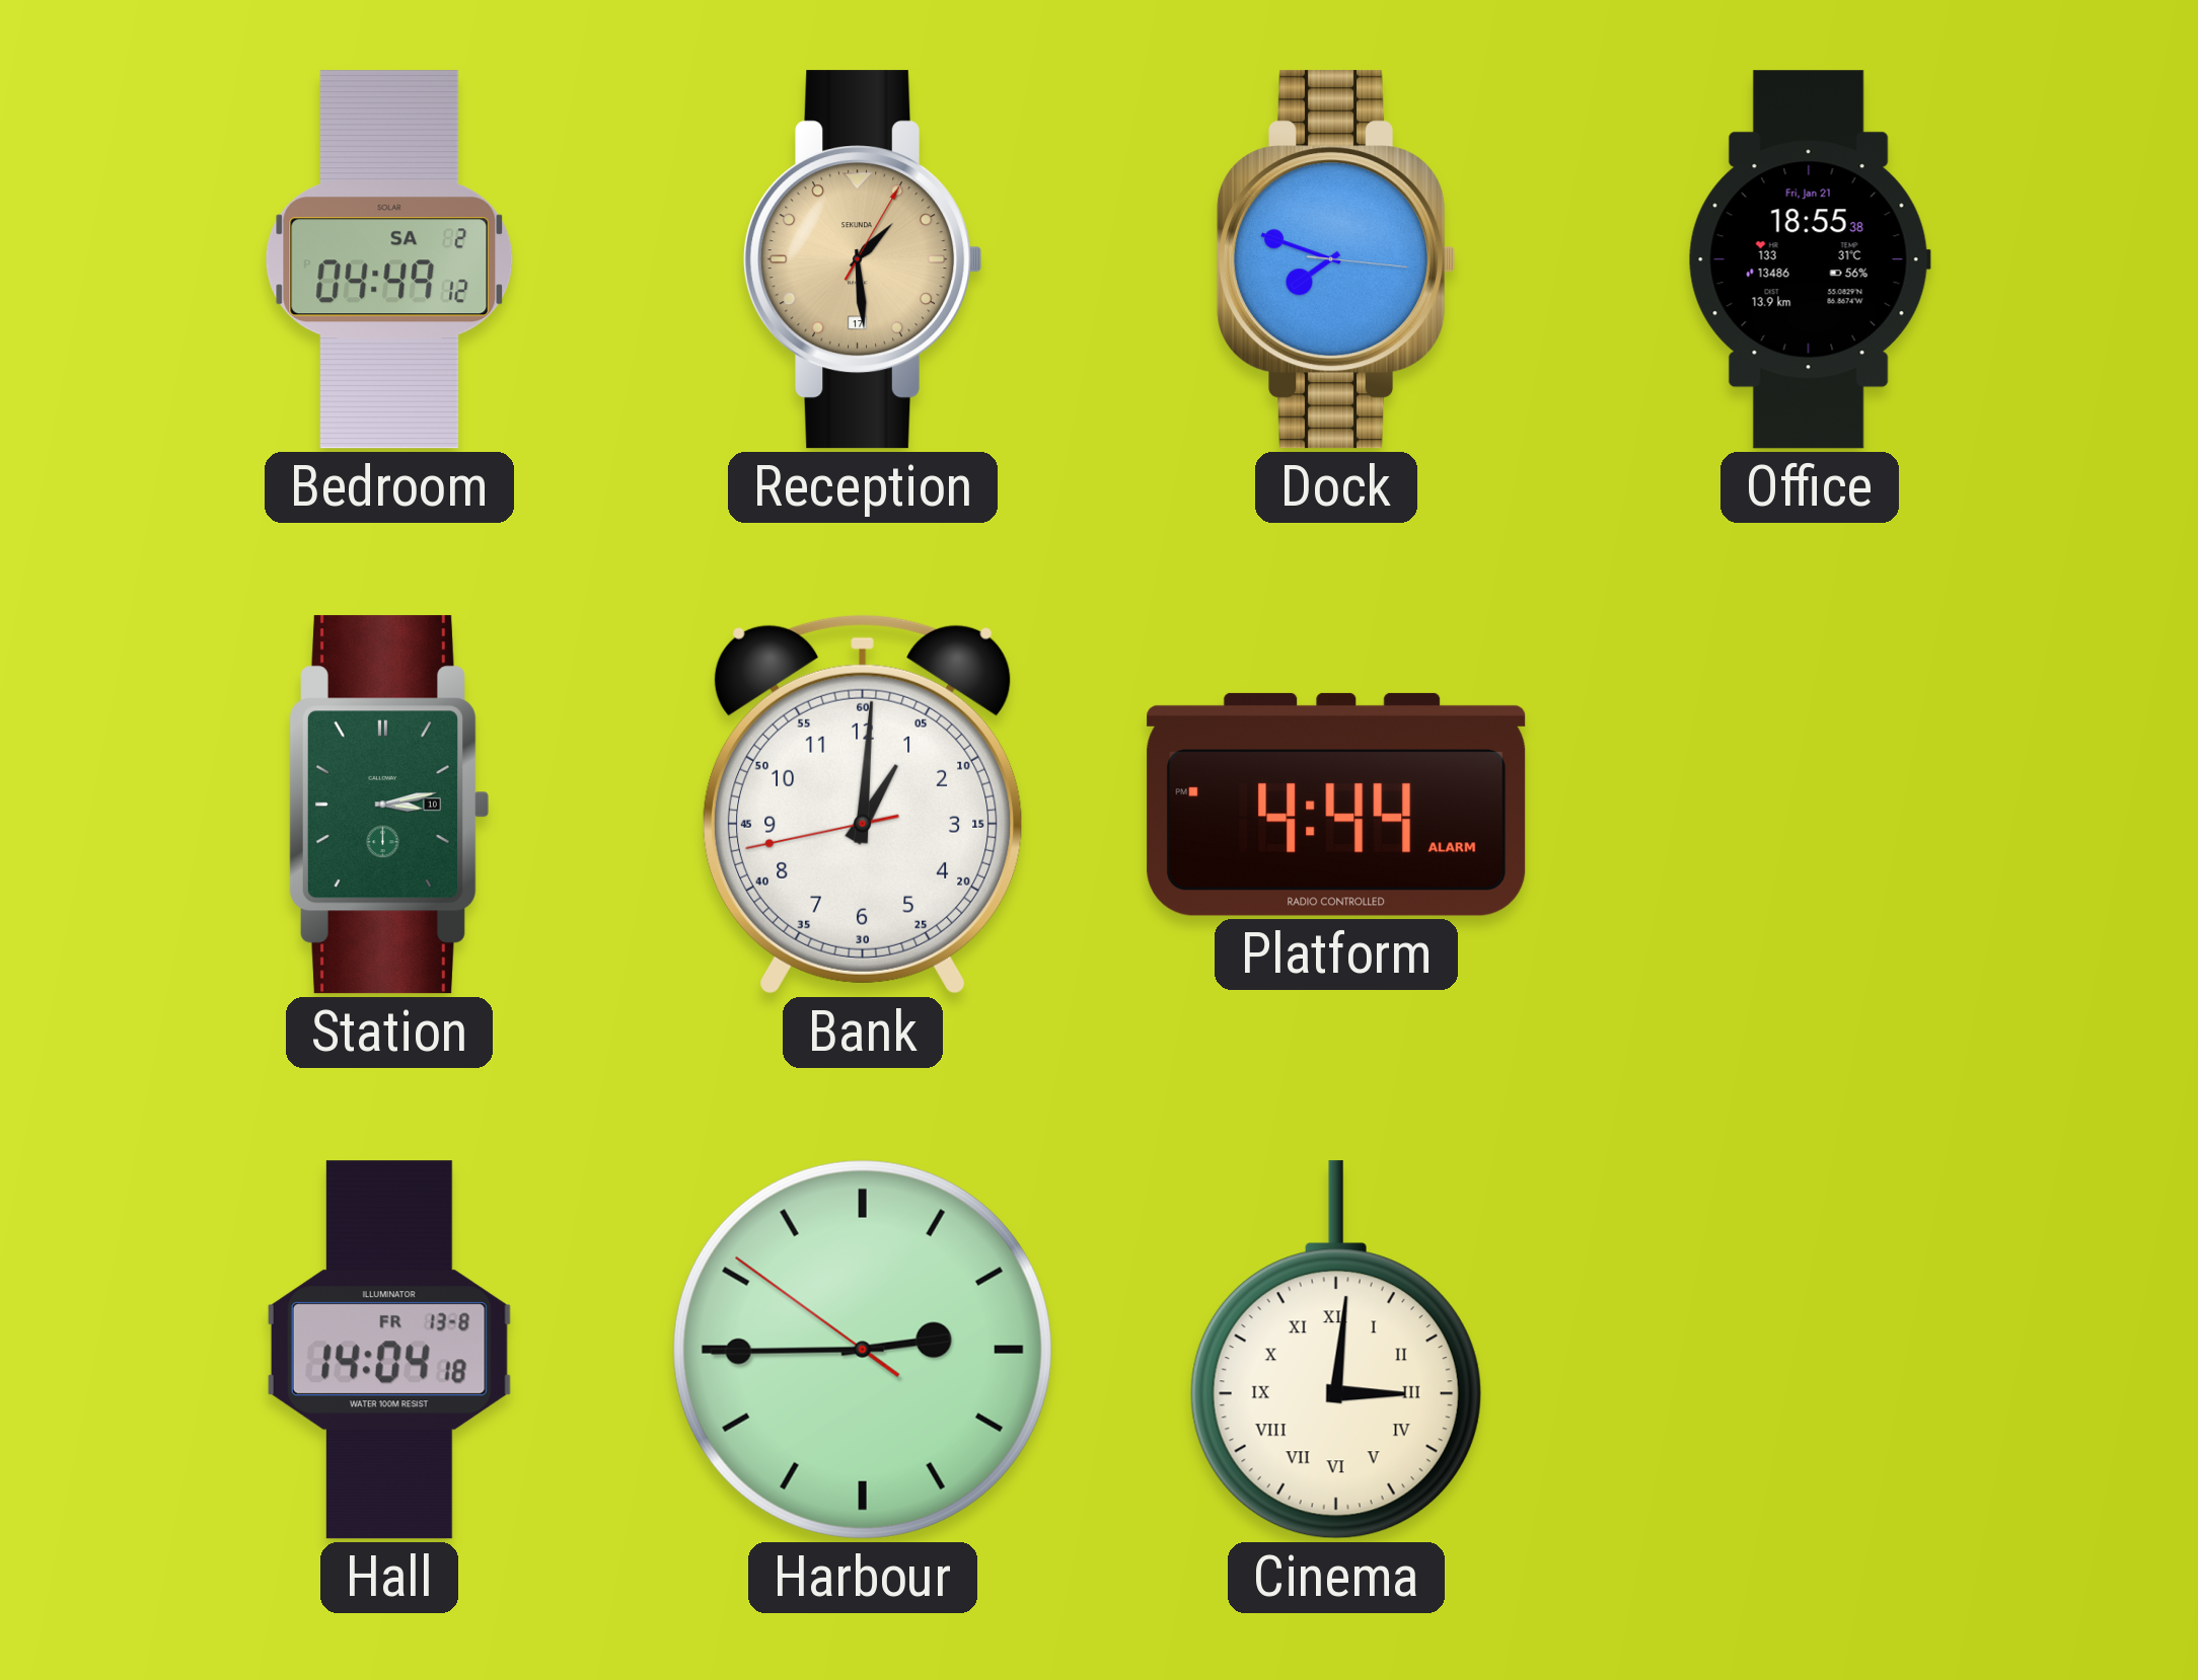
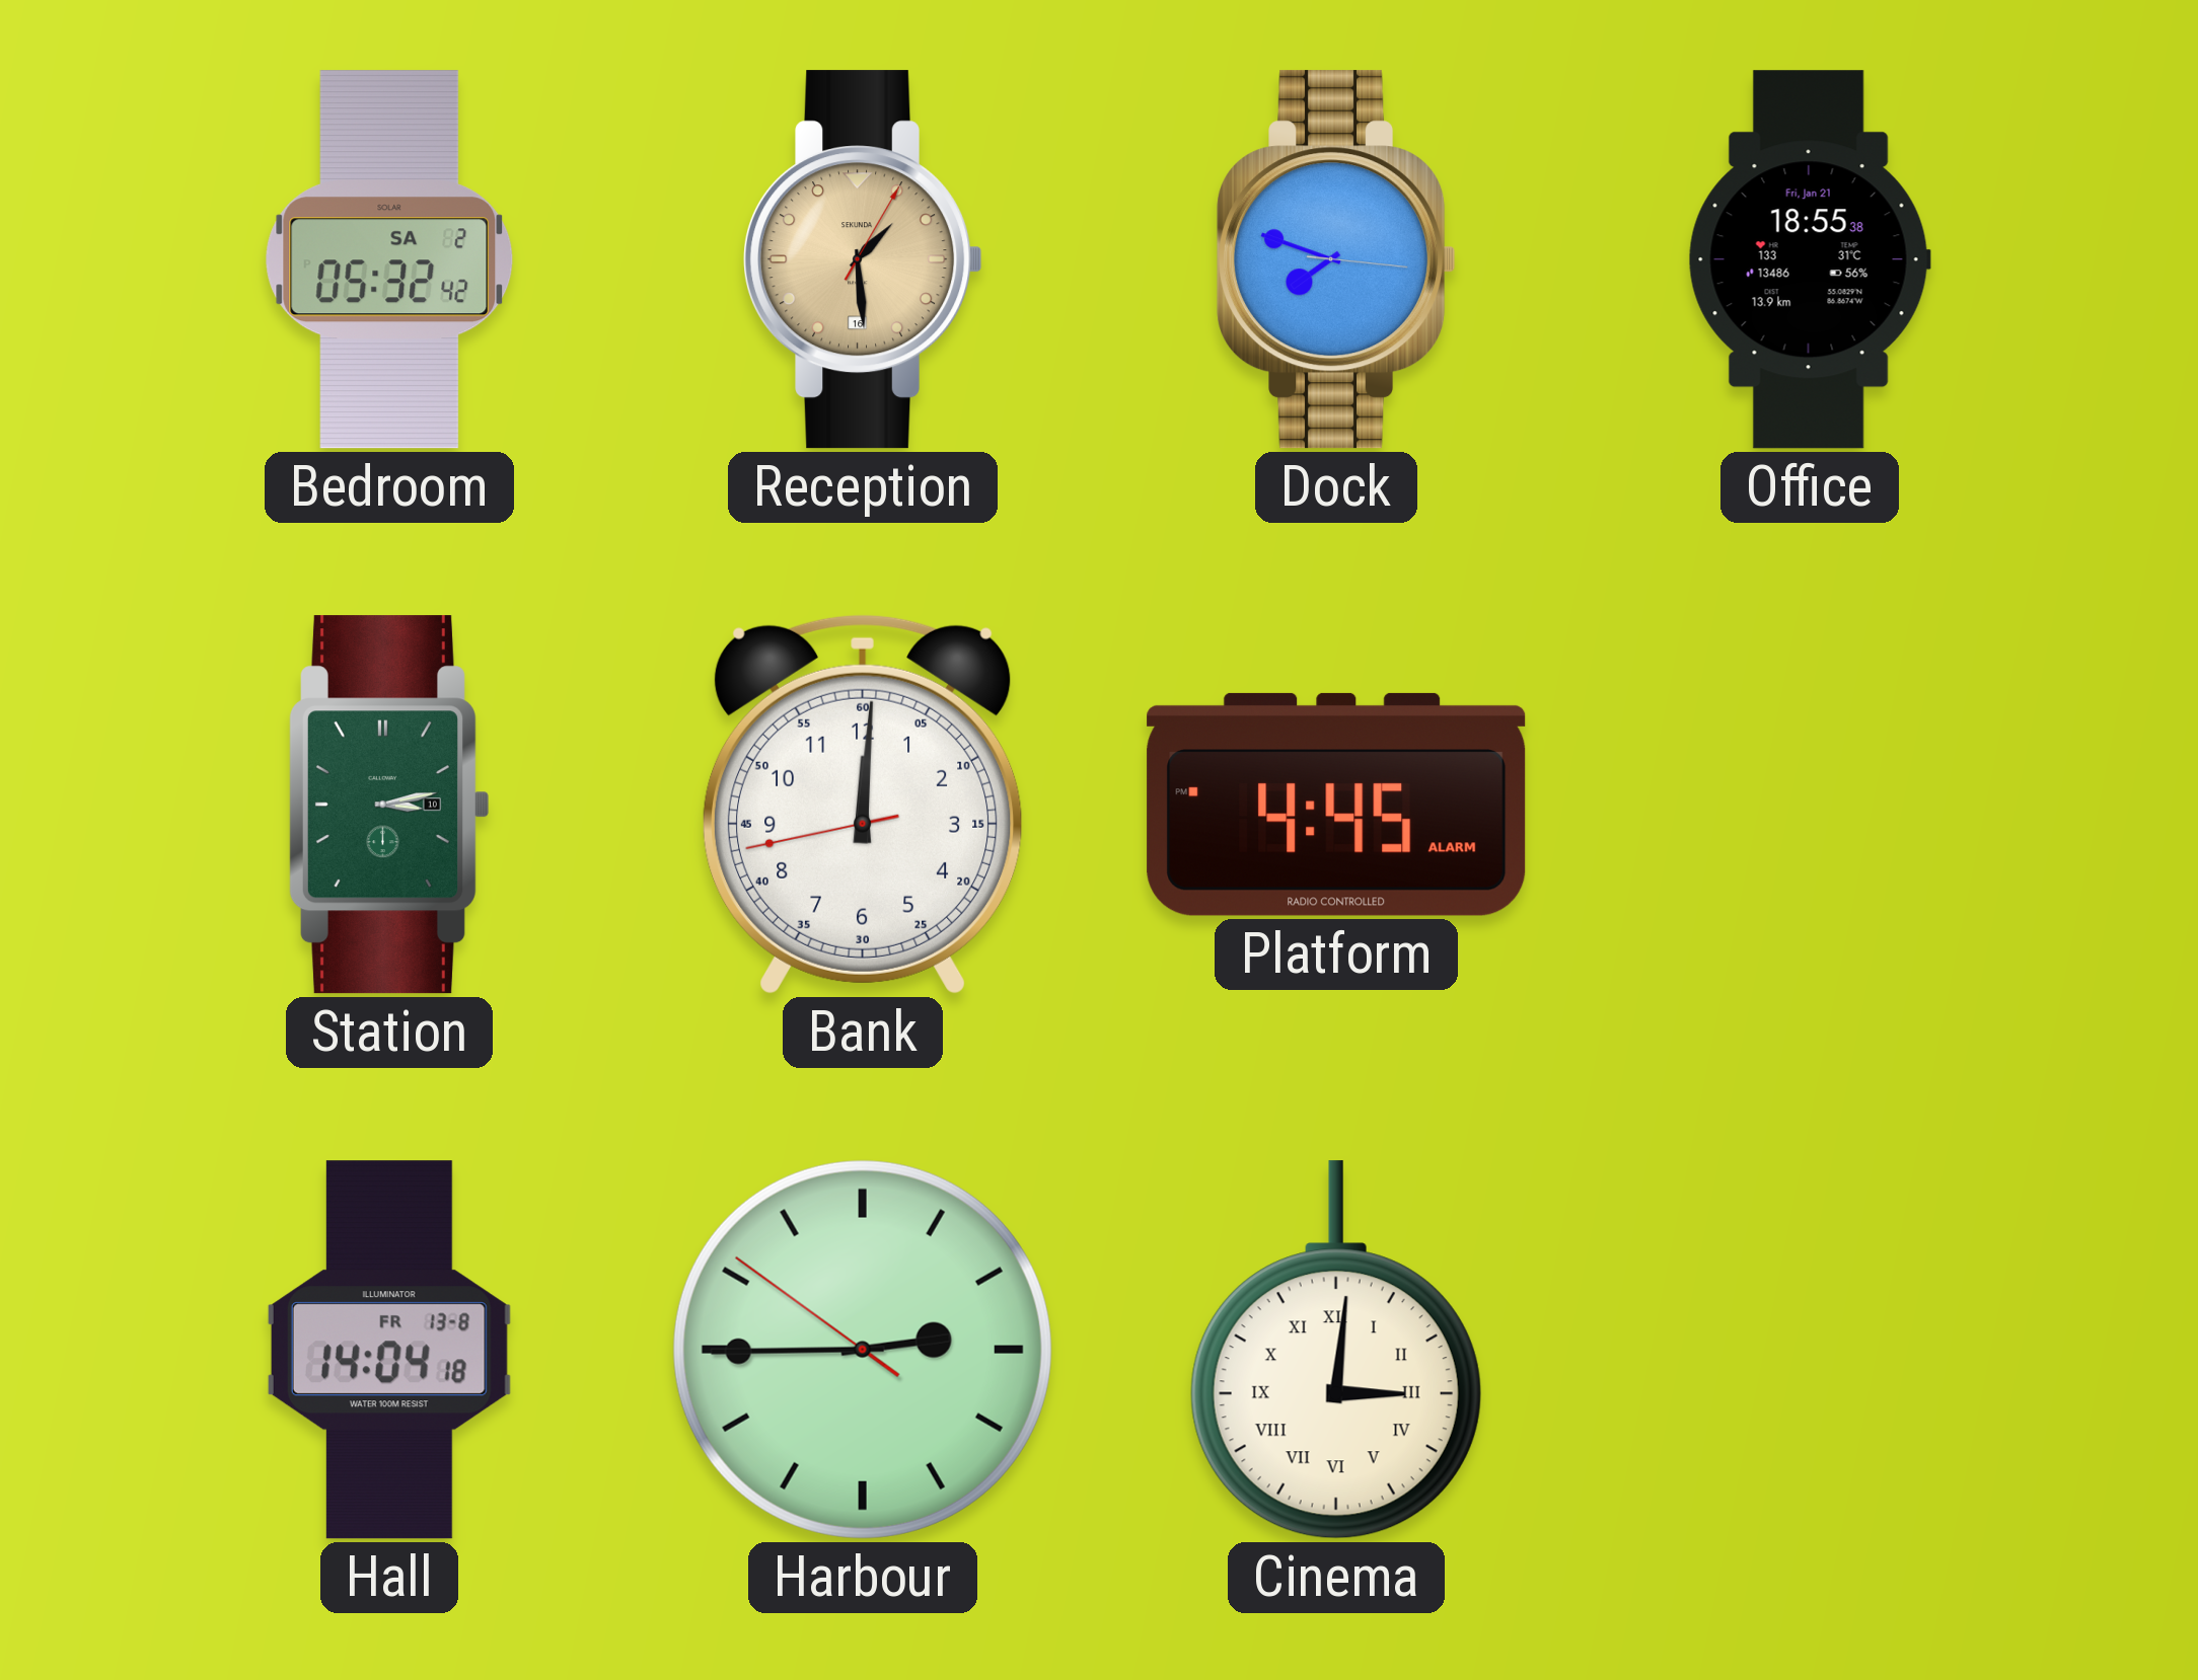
Bedroom: 04:49 -> 05:32
Reception date: 17 -> 16
Bank: 1:00 -> 12:00
Platform: 4:44 -> 4:45
